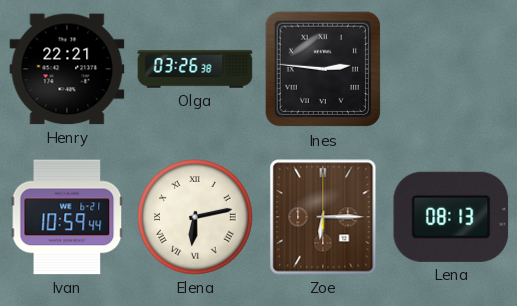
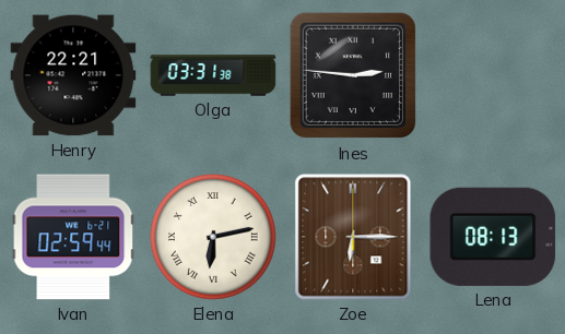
Olga: 03:26 -> 03:31
Ivan: 10:59 -> 02:59
